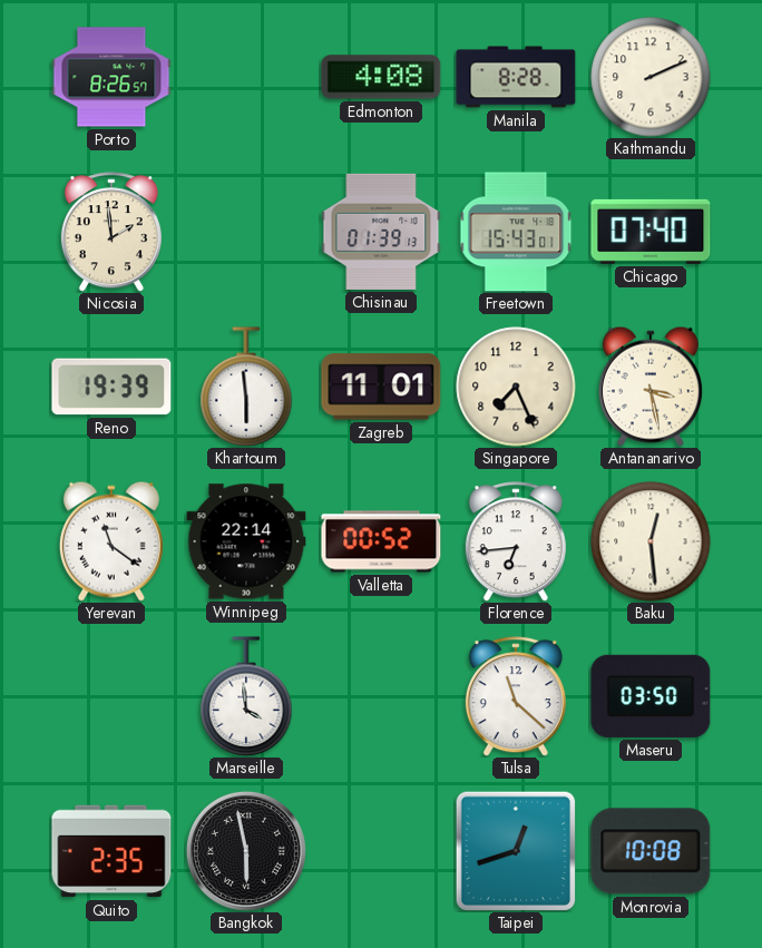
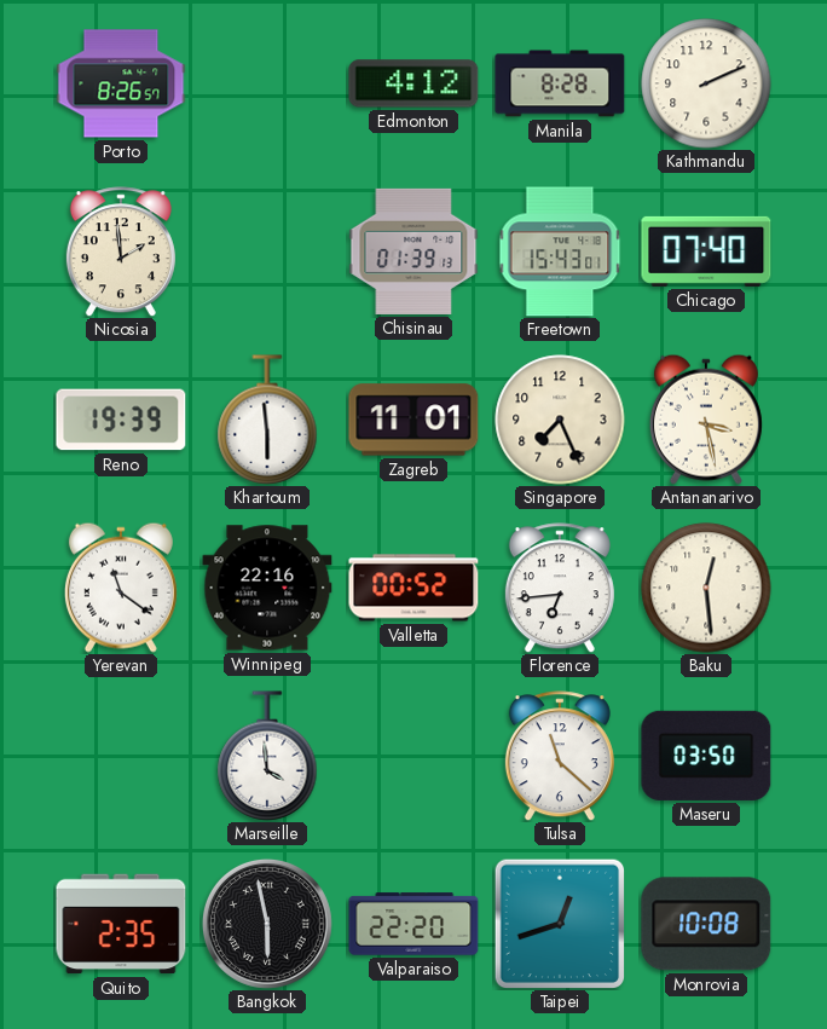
Edmonton: 4:08 -> 4:12
Winnipeg: 22:14 -> 22:16
Valparaiso: none -> 22:20
